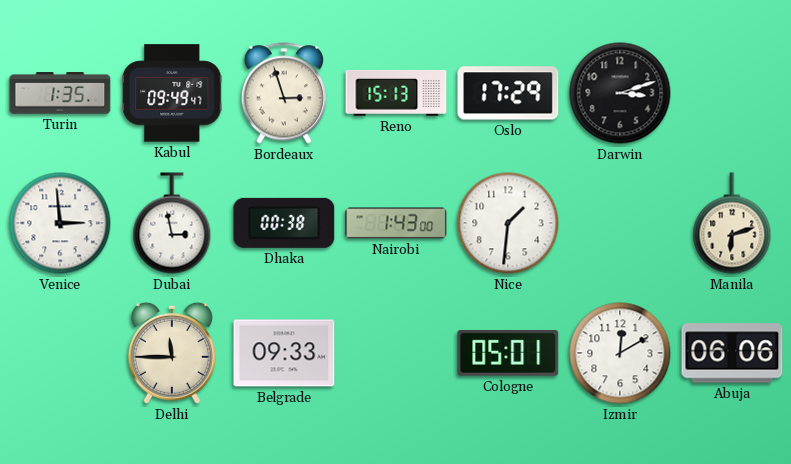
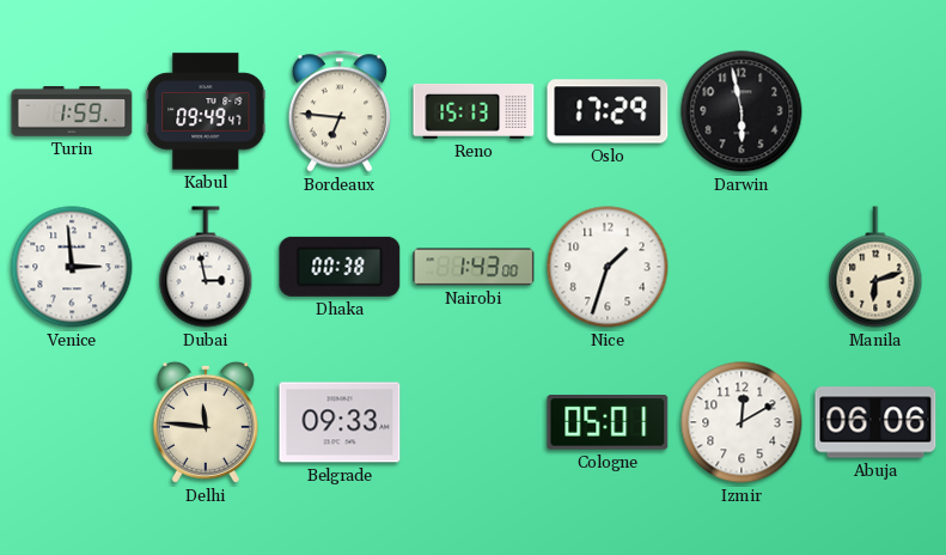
Turin: 1:35 -> 1:59
Bordeaux: 2:57 -> 6:46
Darwin: 3:12 -> 5:58
Nice: 1:31 -> 1:33
Delhi: 11:45 -> 11:46
